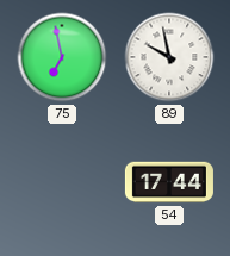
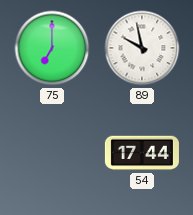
75: 6:58 -> 7:00
